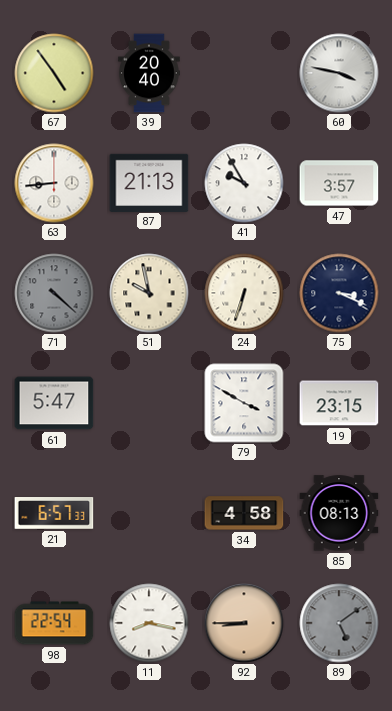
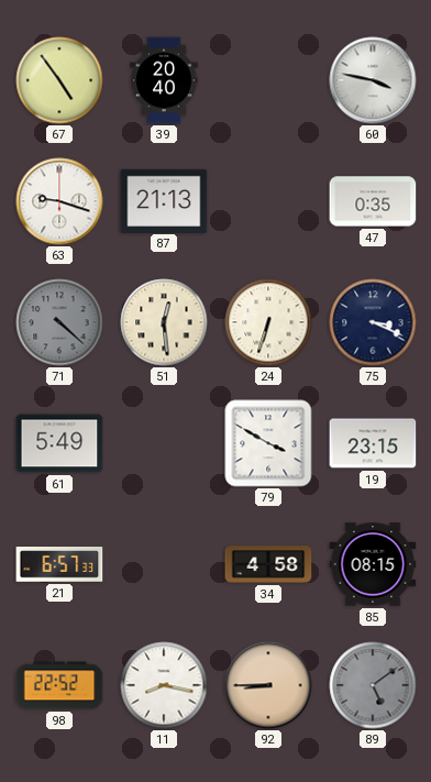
63: 8:44 -> 9:18
41: 9:55 -> none
47: 3:57 -> 0:35
51: 9:58 -> 12:29
61: 5:47 -> 5:49
85: 08:13 -> 08:15
98: 22:54 -> 22:52
